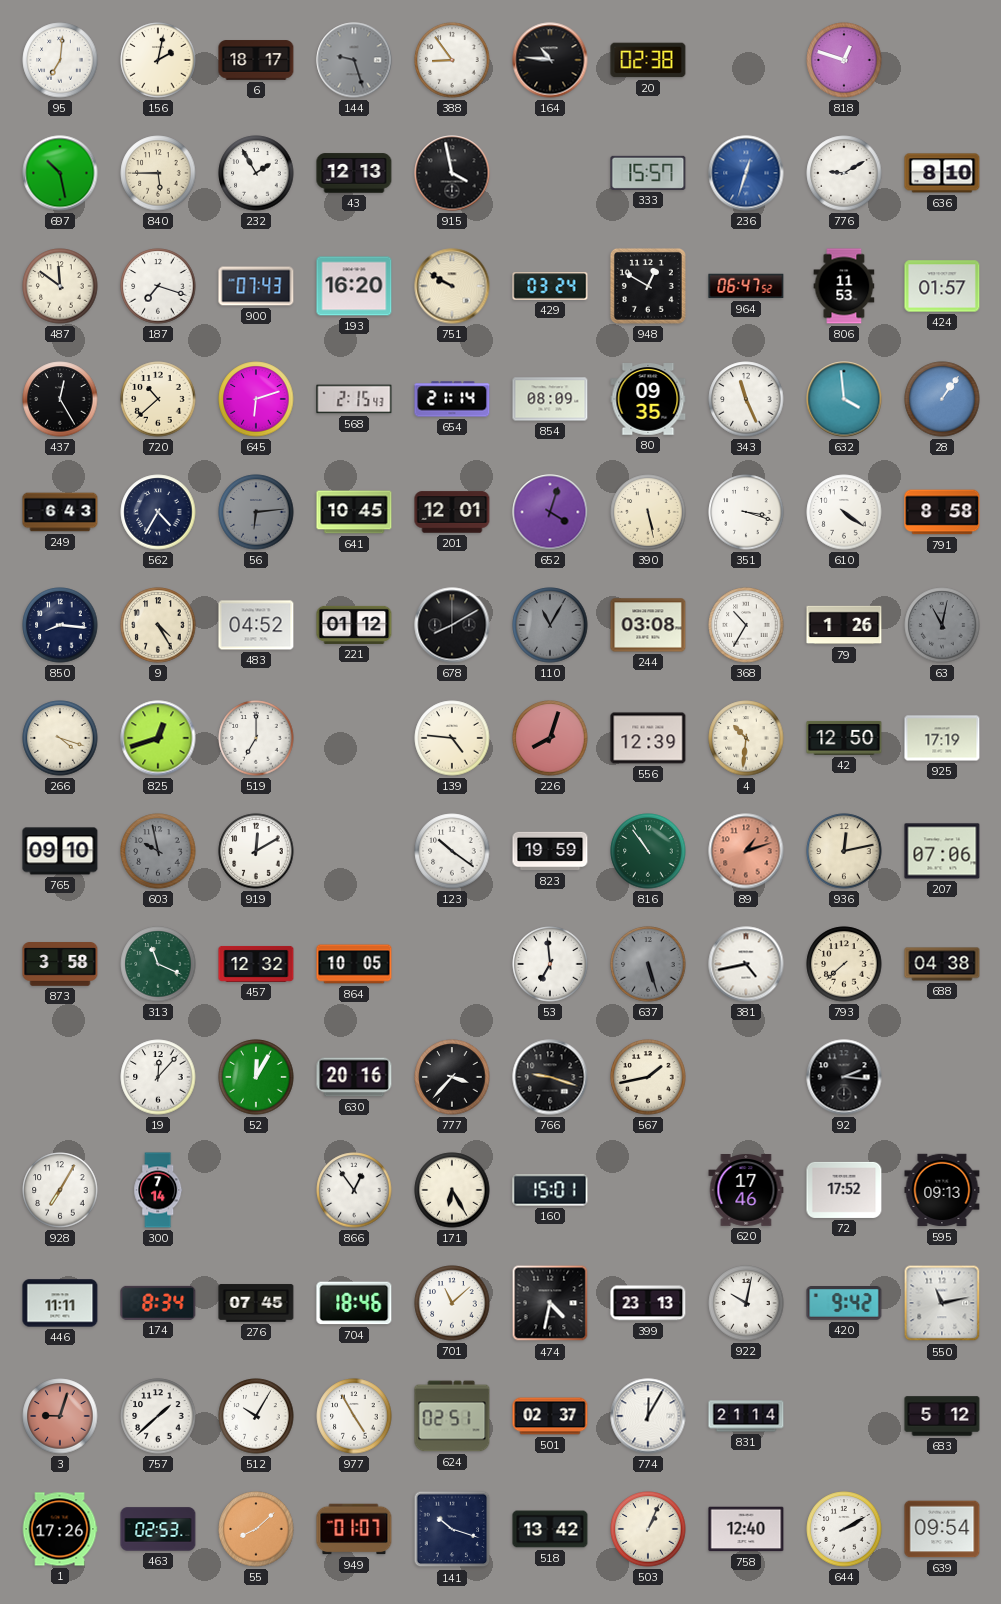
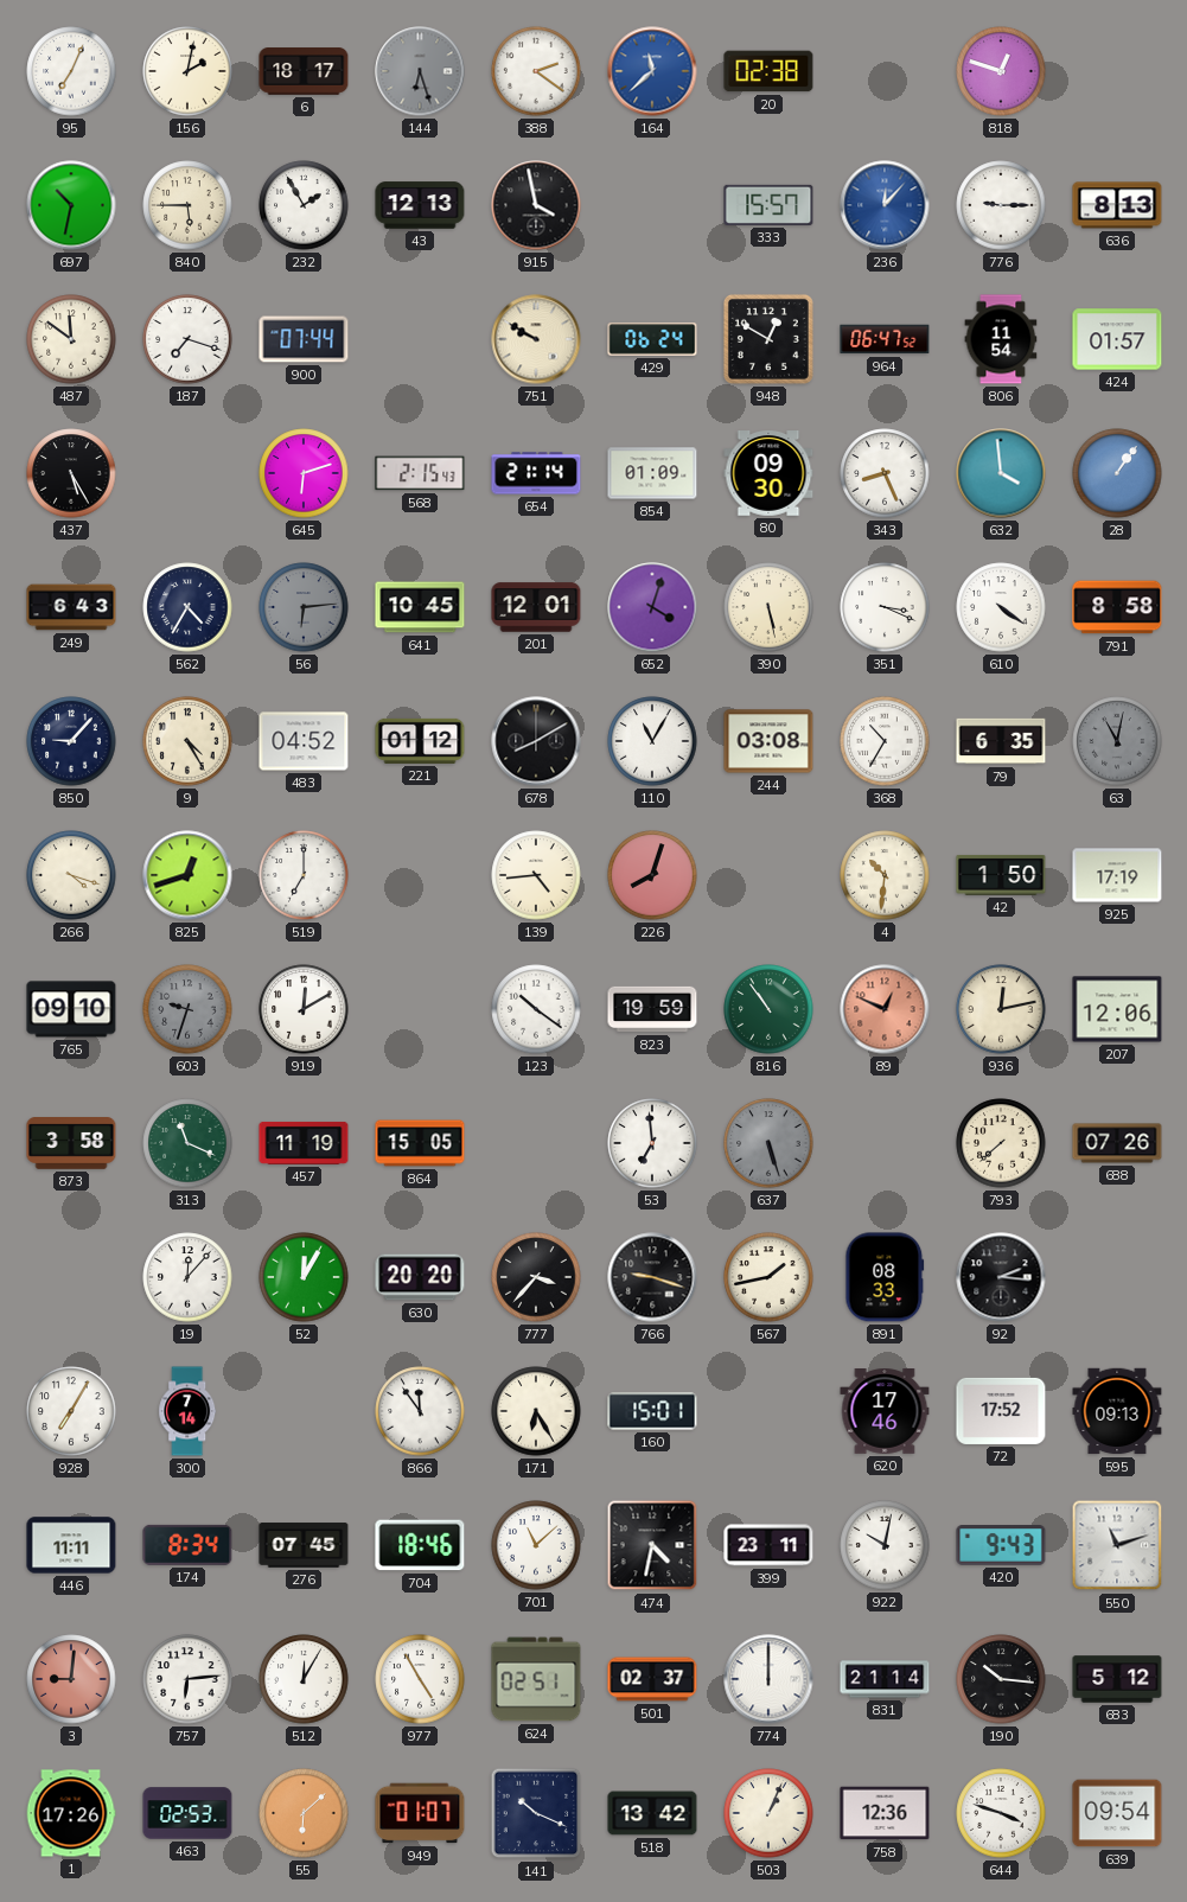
95: 7:01 -> 7:04
144: 9:27 -> 6:27
388: 8:54 -> 2:21
164: 10:46 -> 11:38
164 dial: black -> blue
697: 10:28 -> 10:32
236: 12:33 -> 12:07
776: 9:10 -> 9:15
636: 8:10 -> 8:13
900: 07:43 -> 07:44
193: 16:20 -> none
429: 03:24 -> 06:24
806: 11:53 -> 11:54
437: 12:25 -> 5:25
720: 10:38 -> none
854: 08:09 -> 01:09
80: 09:35 -> 09:30
343: 11:26 -> 8:26
351: 3:18 -> 3:19
850: 8:16 -> 9:07
110 dial: grey -> white
79: 1:26 -> 6:35
139: 4:46 -> 4:44
556: 12:39 -> none
42: 12:50 -> 1:50
603: 9:58 -> 9:33
89: 1:12 -> 12:49
207: 07:06 -> 12:06
457: 12:32 -> 11:19
864: 10:05 -> 15:05
381: 4:43 -> none
688: 04:38 -> 07:26
630: 20:16 -> 20:20
891: none -> 08:33
866: 12:54 -> 11:54
399: 23:13 -> 23:11
420: 9:42 -> 9:43
550: 11:13 -> 11:12
3: 9:03 -> 9:01
757: 1:38 -> 6:14
512: 10:05 -> 12:05
774: 12:05 -> 12:00
190: none -> 10:16
55: 8:08 -> 6:08
141: 10:18 -> 10:19
758: 12:40 -> 12:36
644: 2:10 -> 3:48
